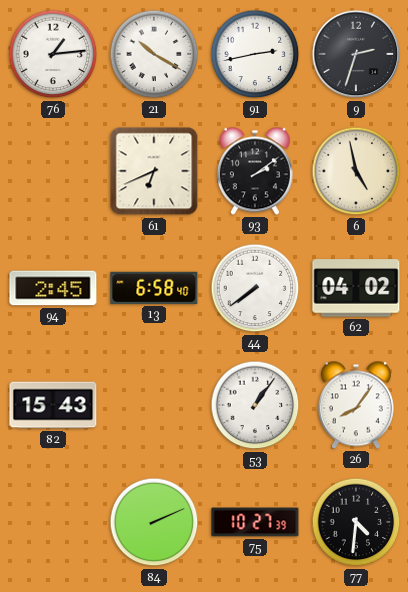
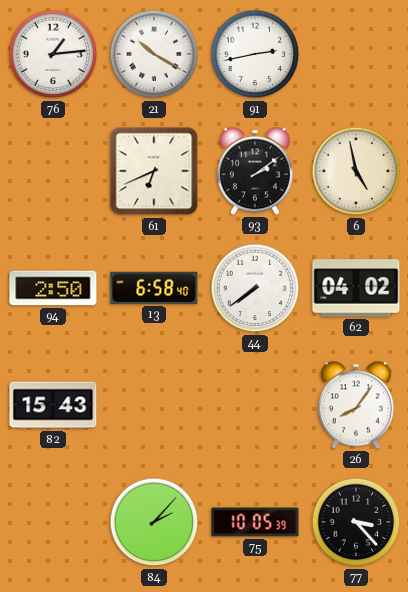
9: 2:33 -> none
94: 2:45 -> 2:50
53: 1:06 -> none
84: 2:11 -> 2:07
75: 10:27 -> 10:05
77: 4:31 -> 3:23
